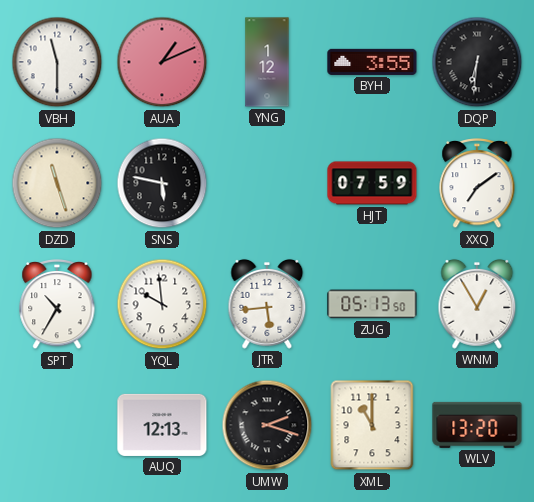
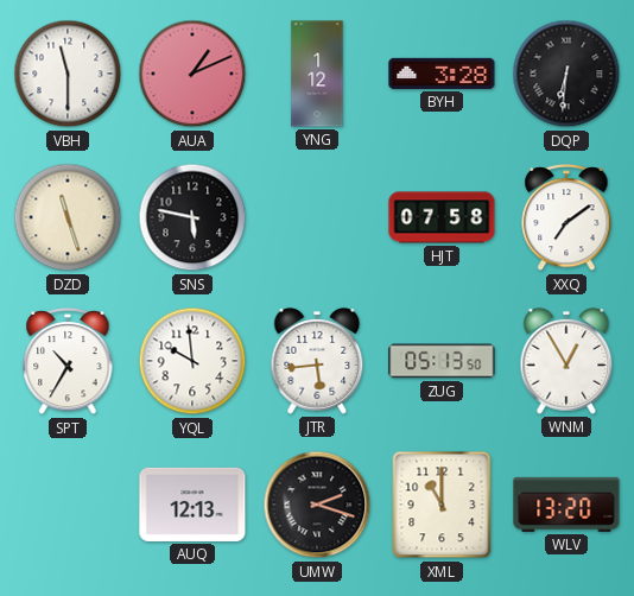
BYH: 3:55 -> 3:28
HJT: 07:59 -> 07:58
